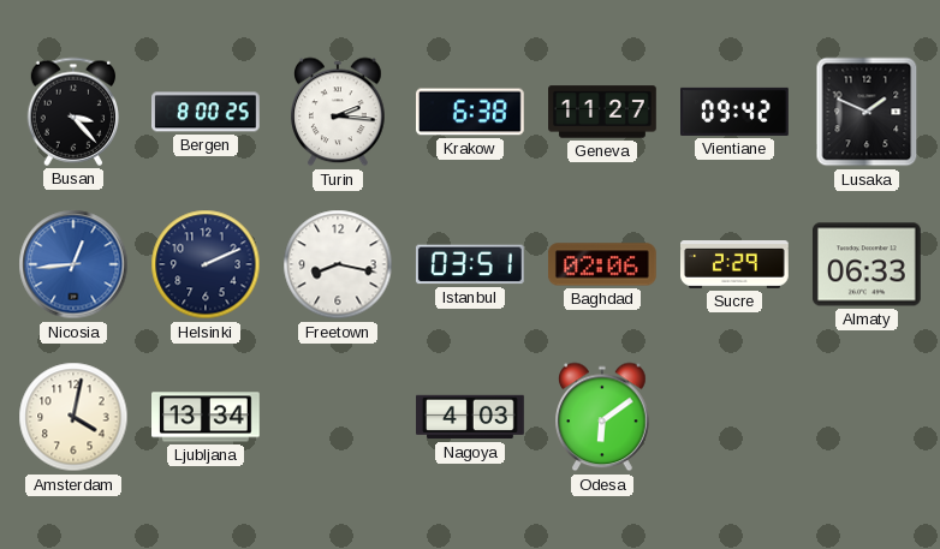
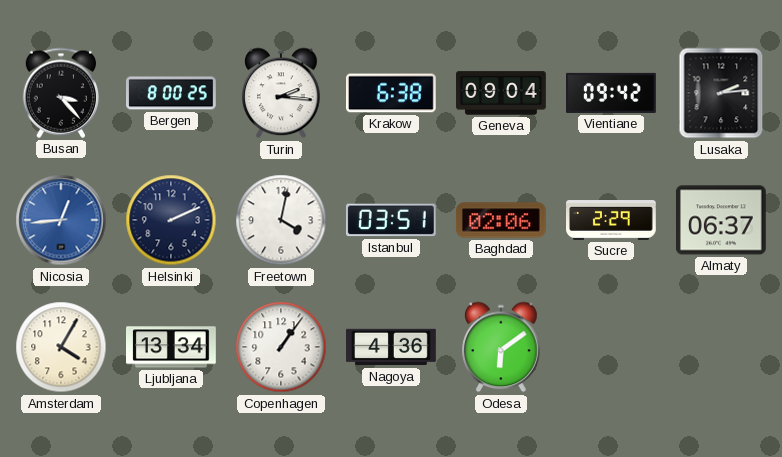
Geneva: 11:27 -> 09:04
Lusaka: 1:49 -> 2:14
Freetown: 8:17 -> 4:02
Almaty: 06:33 -> 06:37
Amsterdam: 4:02 -> 4:05
Copenhagen: none -> 1:06
Nagoya: 4:03 -> 4:36
